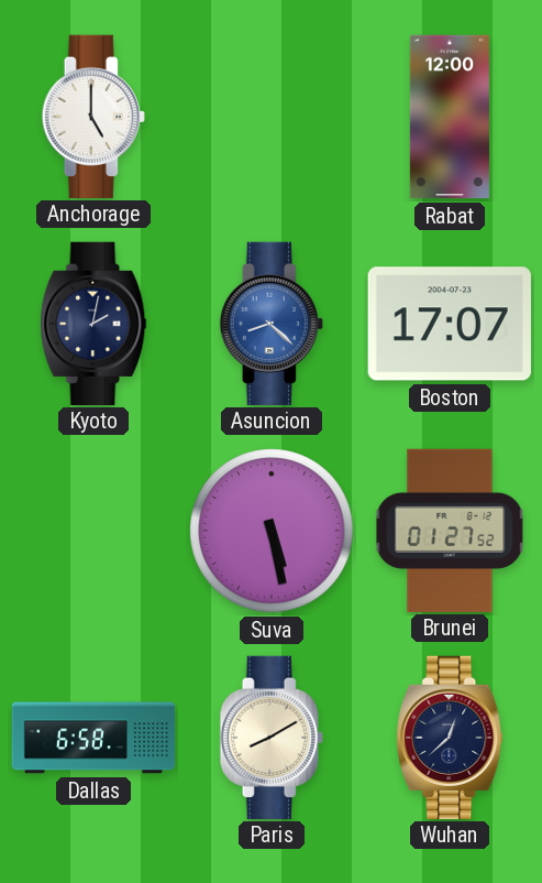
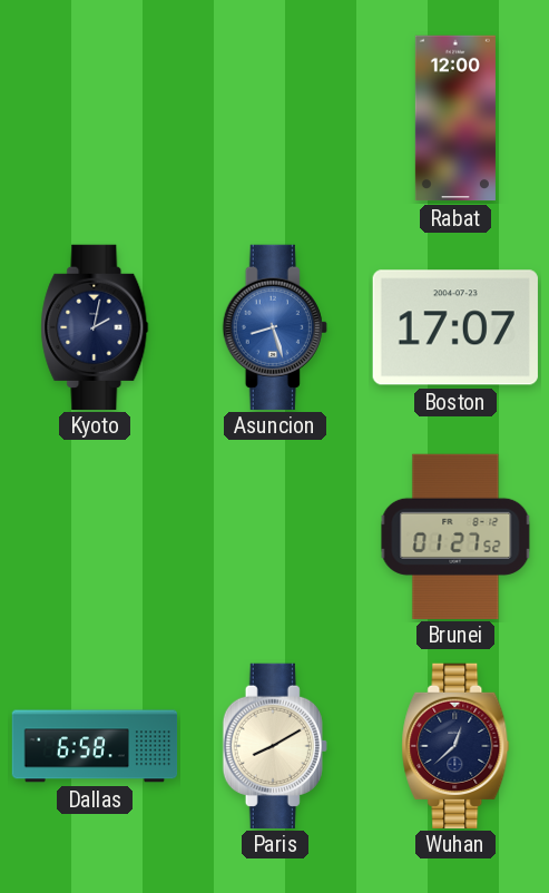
Anchorage: 5:00 -> none
Asuncion: 8:22 -> 8:27
Suva: 5:28 -> none
